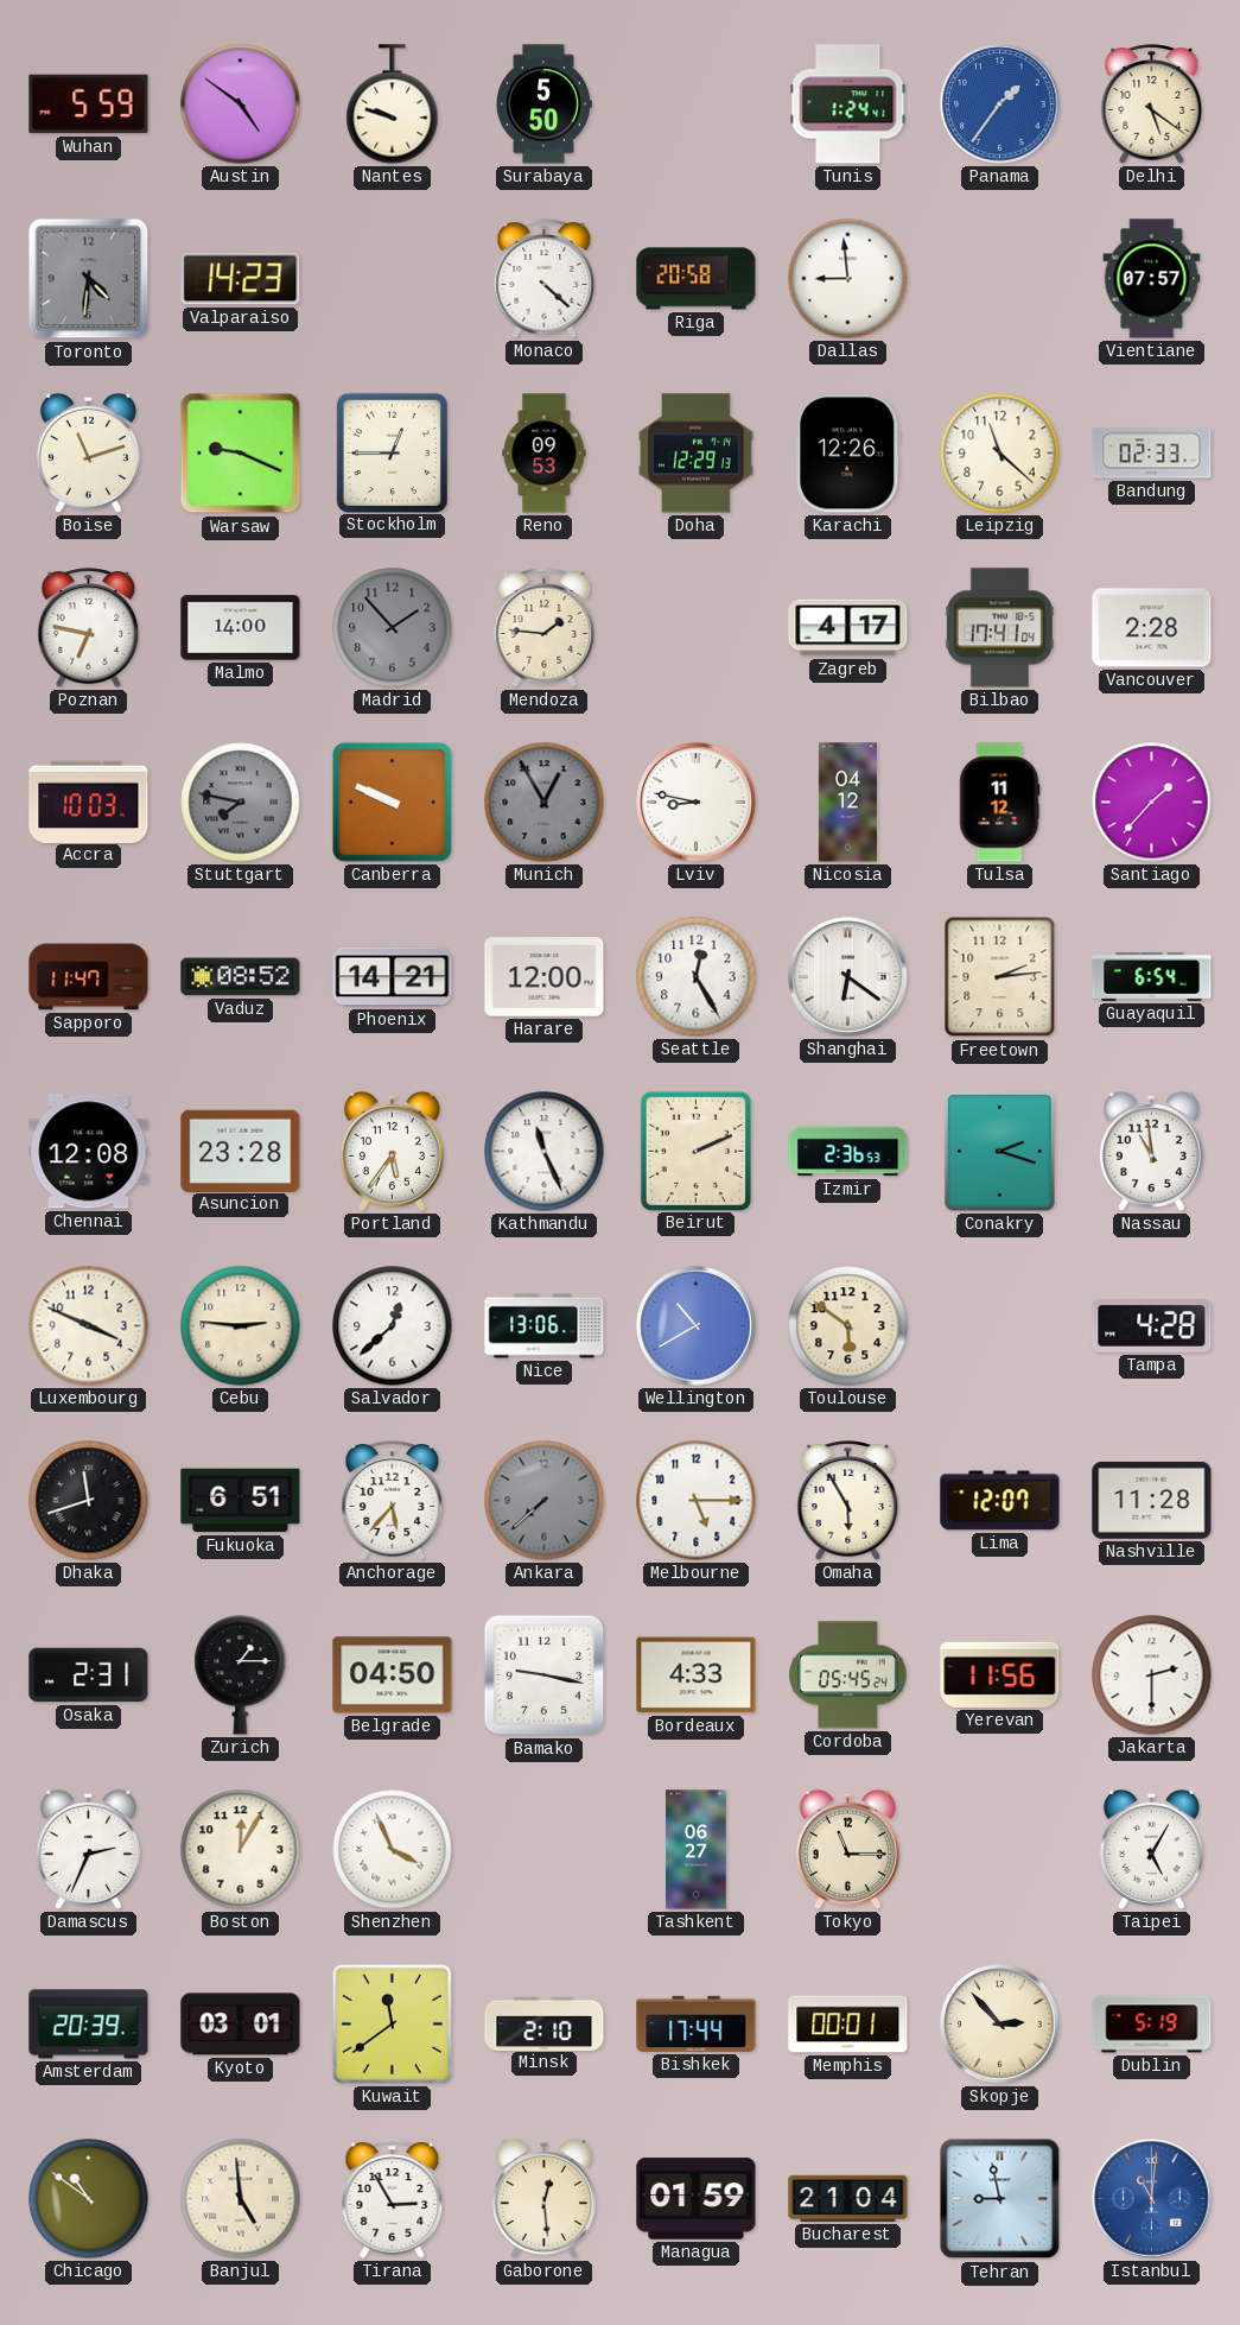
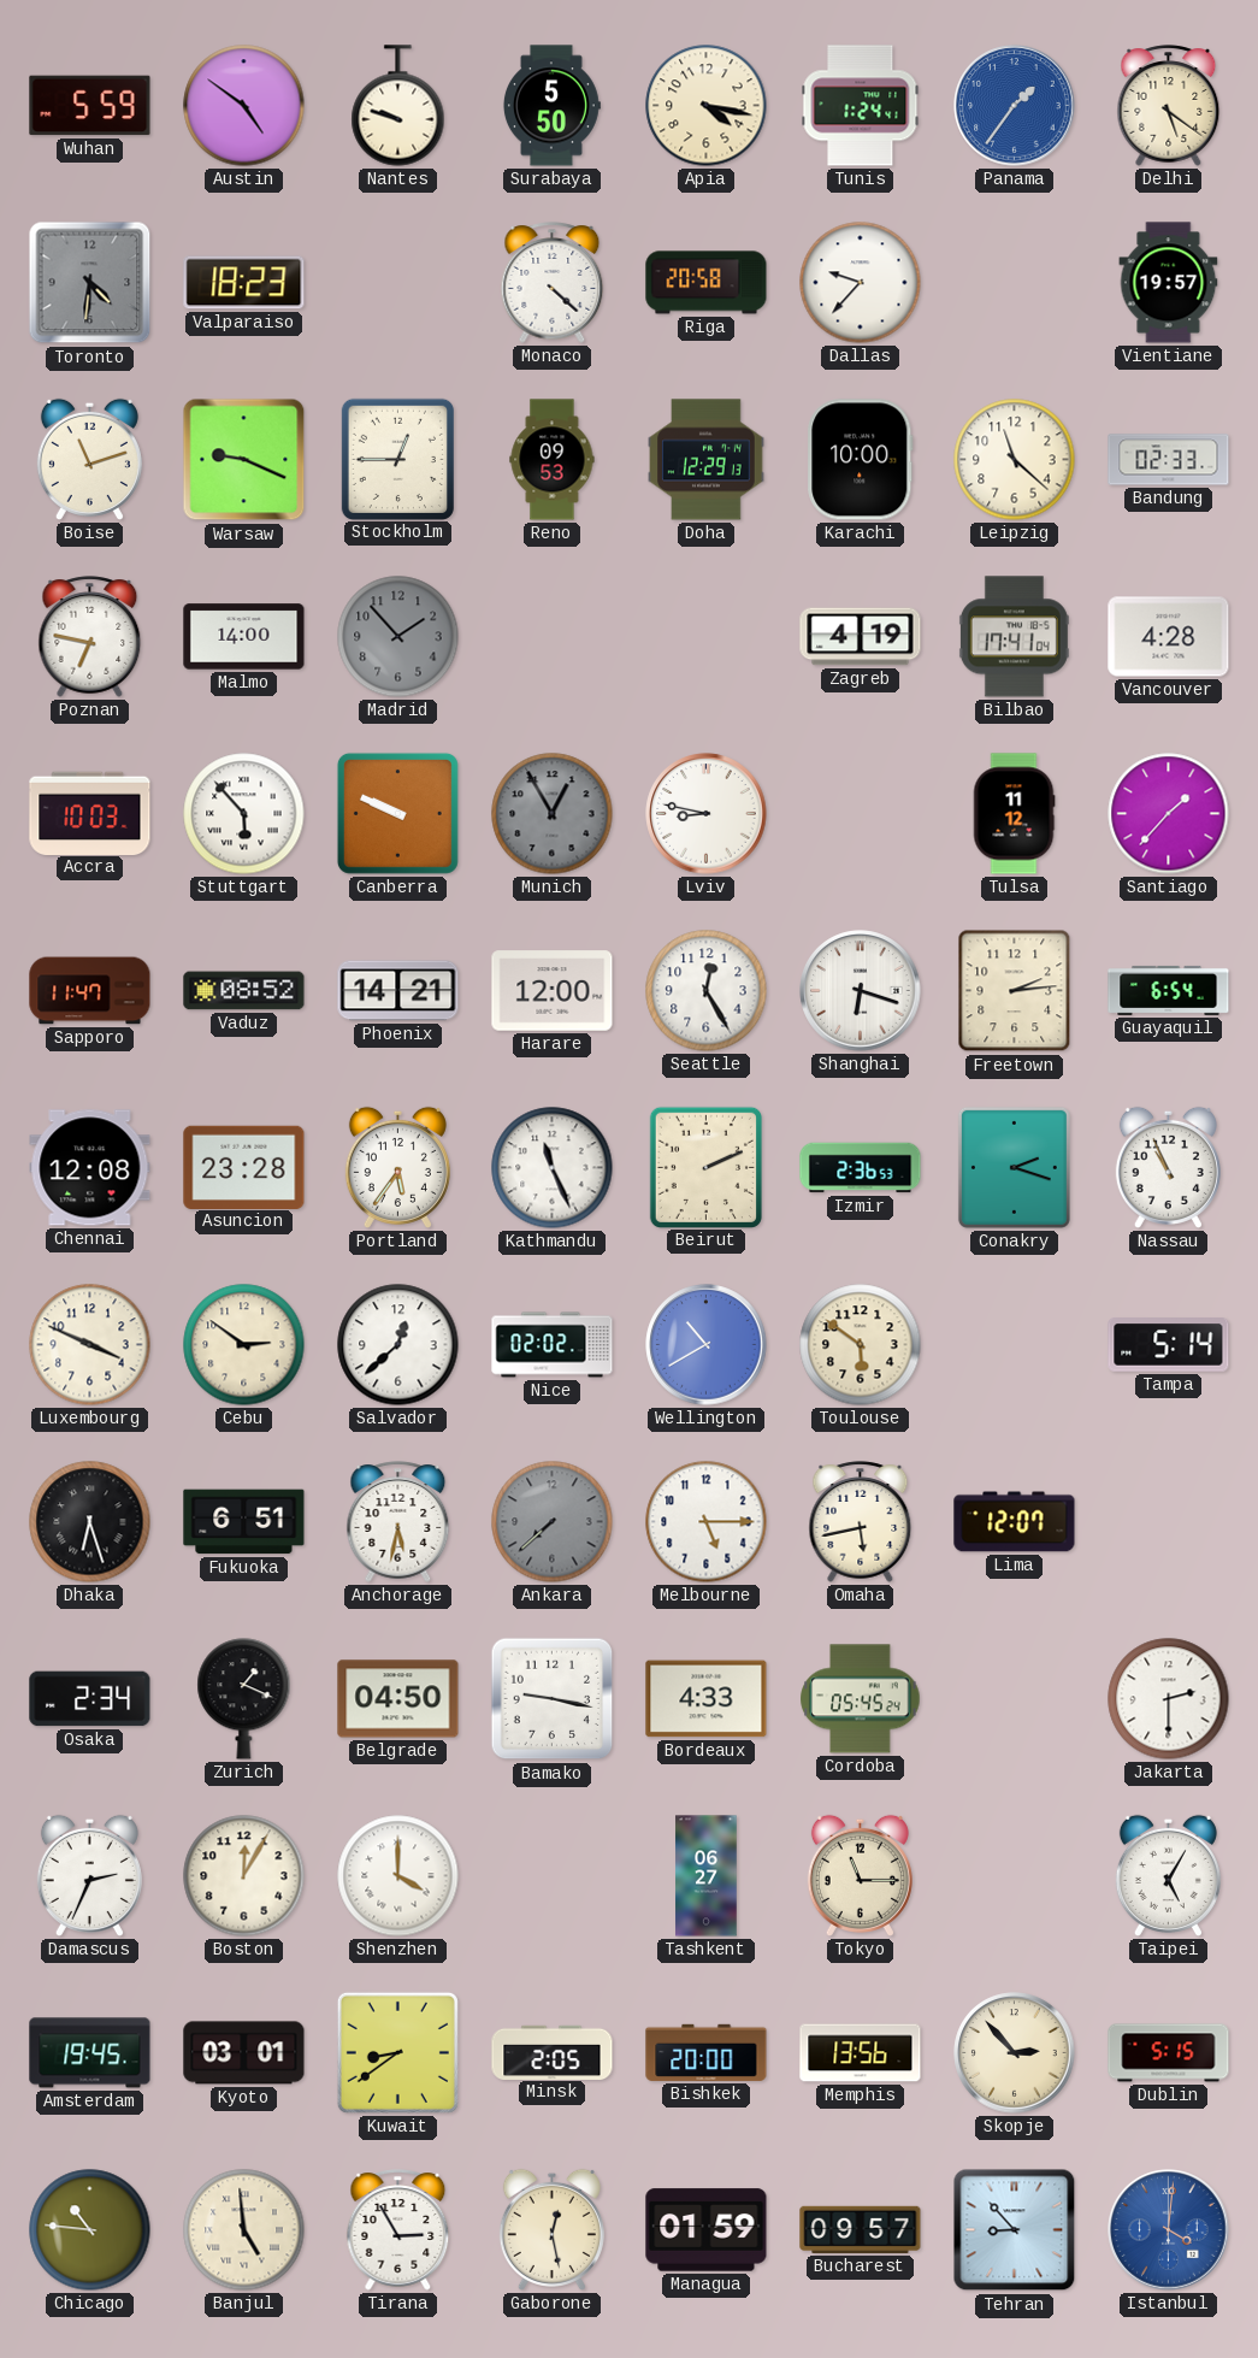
Apia: none -> 4:17
Valparaiso: 14:23 -> 18:23
Dallas: 8:59 -> 9:37
Vientiane: 07:57 -> 19:57
Karachi: 12:26 -> 10:00
Mendoza: 1:46 -> none
Zagreb: 4:17 -> 4:19
Vancouver: 2:28 -> 4:28
Stuttgart: 7:47 -> 5:53
Stuttgart dial: grey -> white
Nicosia: 04:12 -> none
Shanghai: 6:21 -> 6:18
Nassau: 10:59 -> 10:56
Cebu: 2:46 -> 2:51
Nice: 13:06 -> 02:02
Tampa: 4:28 -> 5:14
Dhaka: 11:42 -> 6:27
Anchorage: 5:37 -> 5:32
Omaha: 5:55 -> 5:43
Nashville: 11:28 -> none
Osaka: 2:31 -> 2:34
Zurich: 1:15 -> 1:19
Yerevan: 11:56 -> none
Shenzhen: 3:56 -> 4:00
Amsterdam: 20:39 -> 19:45
Kuwait: 11:39 -> 8:39
Minsk: 2:10 -> 2:05
Bishkek: 17:44 -> 20:00
Memphis: 00:01 -> 13:56
Dublin: 5:19 -> 5:15
Chicago: 10:51 -> 10:46
Gaborone: 12:29 -> 12:28
Bucharest: 21:04 -> 09:57
Tehran: 8:58 -> 8:53
Istanbul: 11:01 -> 4:01
